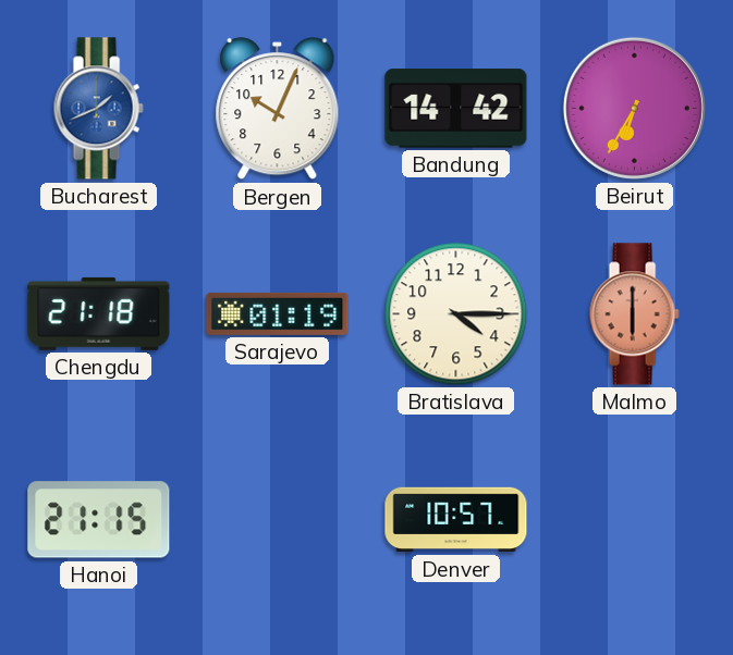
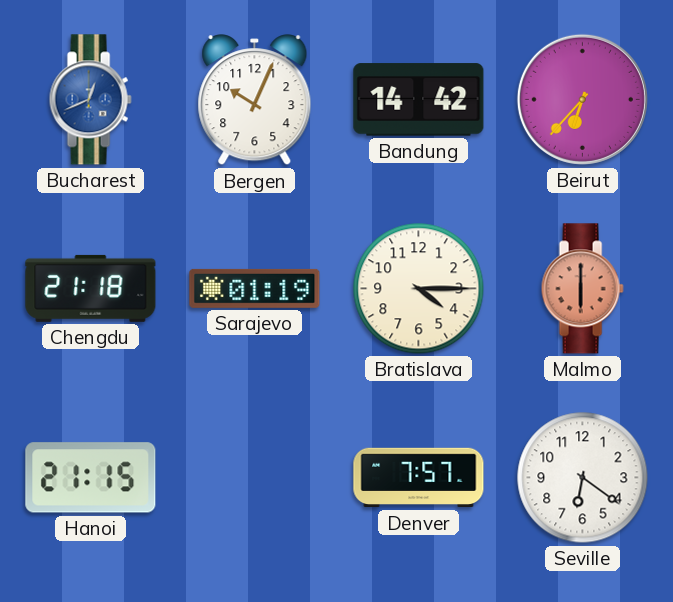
Bucharest: 1:41 -> 12:41
Beirut: 6:35 -> 6:37
Denver: 10:57 -> 7:57
Seville: none -> 6:21
